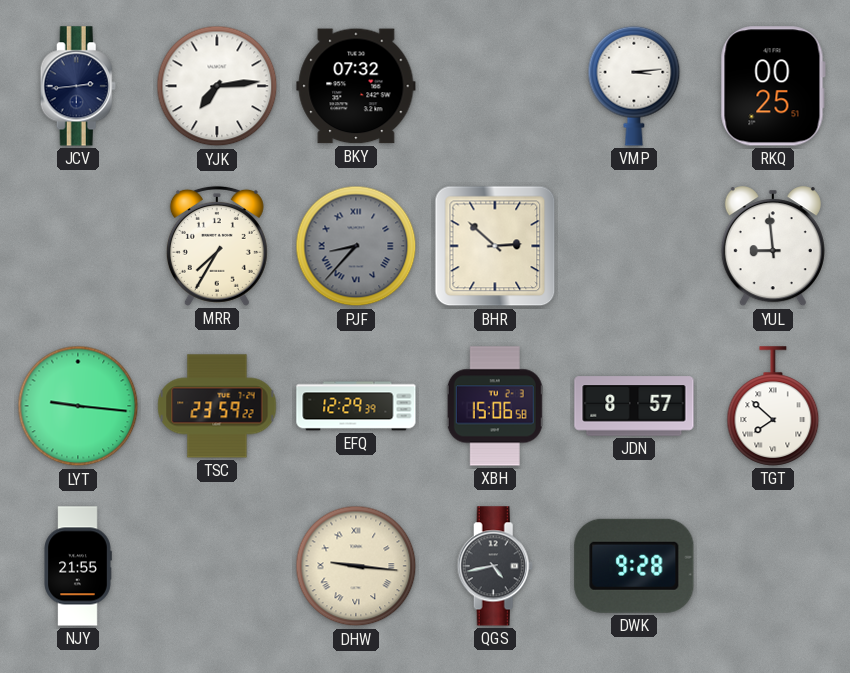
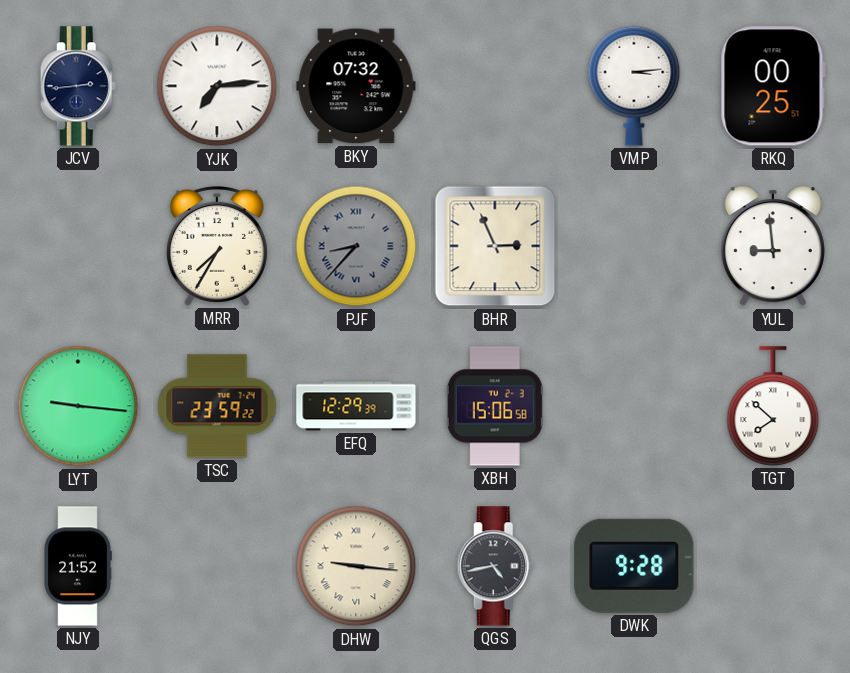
BHR: 2:52 -> 2:56
JDN: 8:57 -> none
NJY: 21:55 -> 21:52
